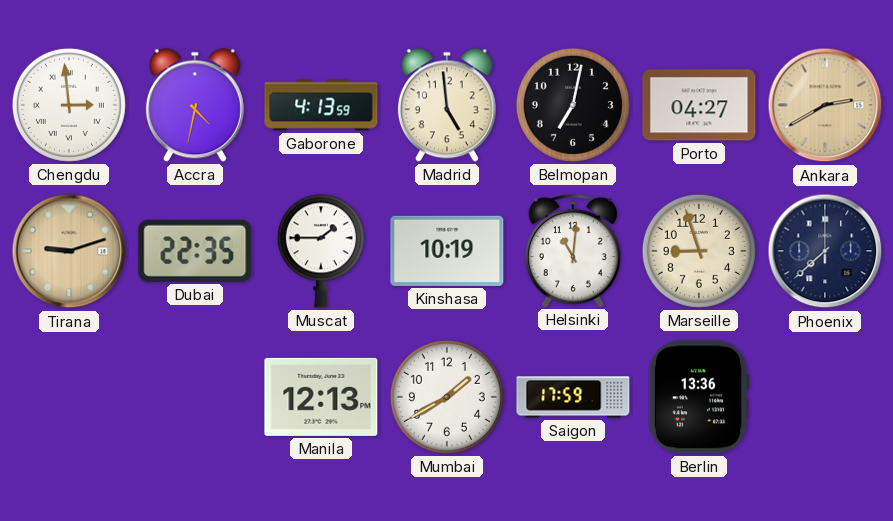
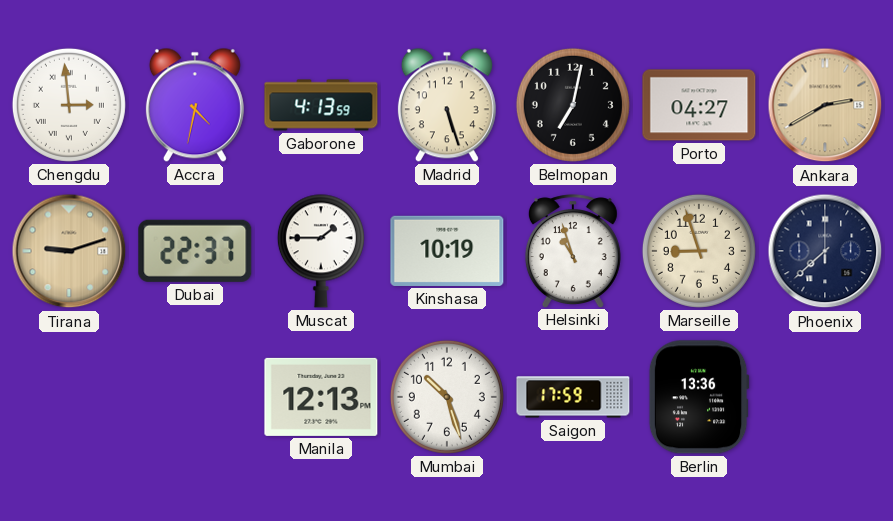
Madrid: 4:59 -> 5:27
Dubai: 22:35 -> 22:37
Helsinki: 11:01 -> 10:57
Mumbai: 1:40 -> 10:27
